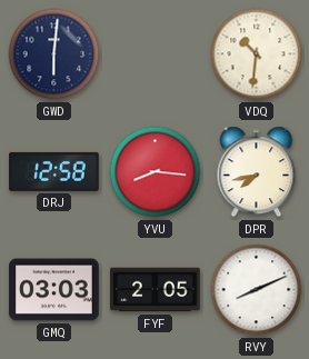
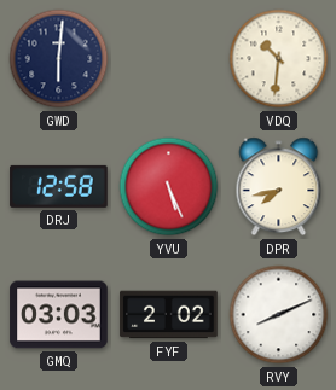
YVU: 8:16 -> 5:26
FYF: 2:05 -> 2:02
